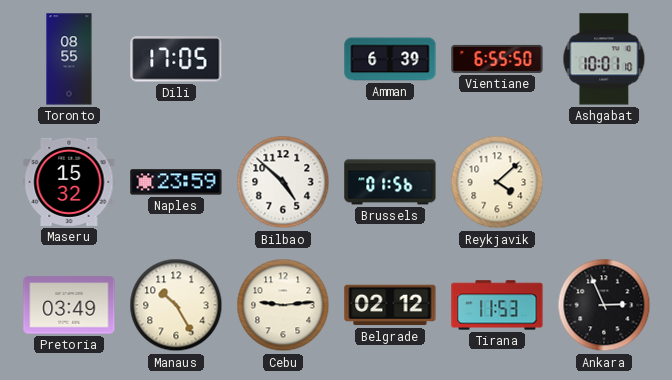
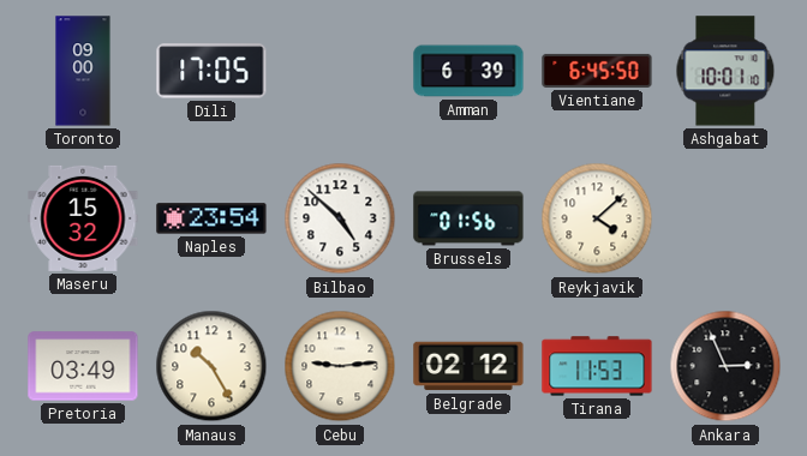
Toronto: 08:55 -> 09:00
Vientiane: 6:55 -> 6:45
Naples: 23:59 -> 23:54
